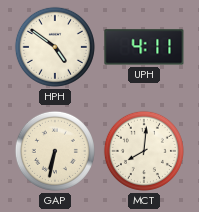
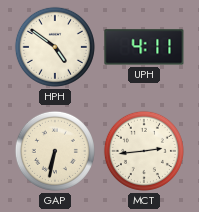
MCT: 8:01 -> 2:44
